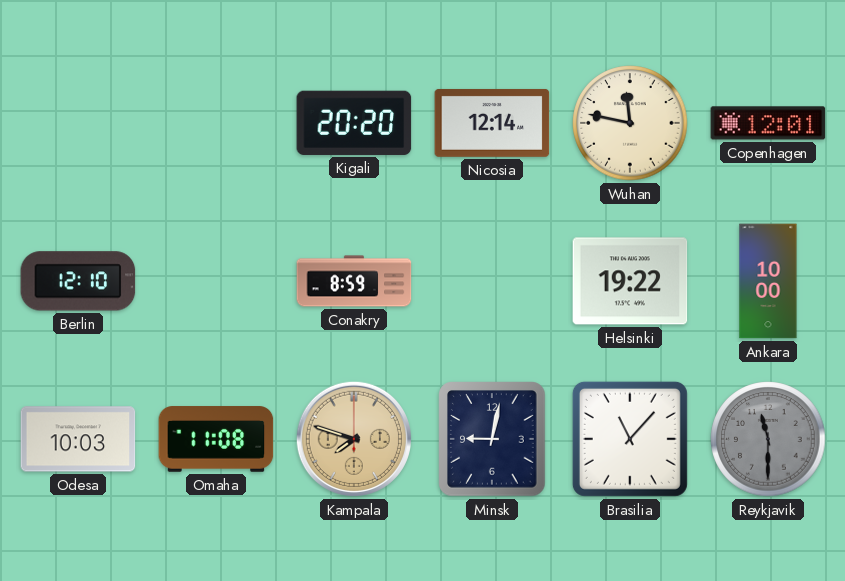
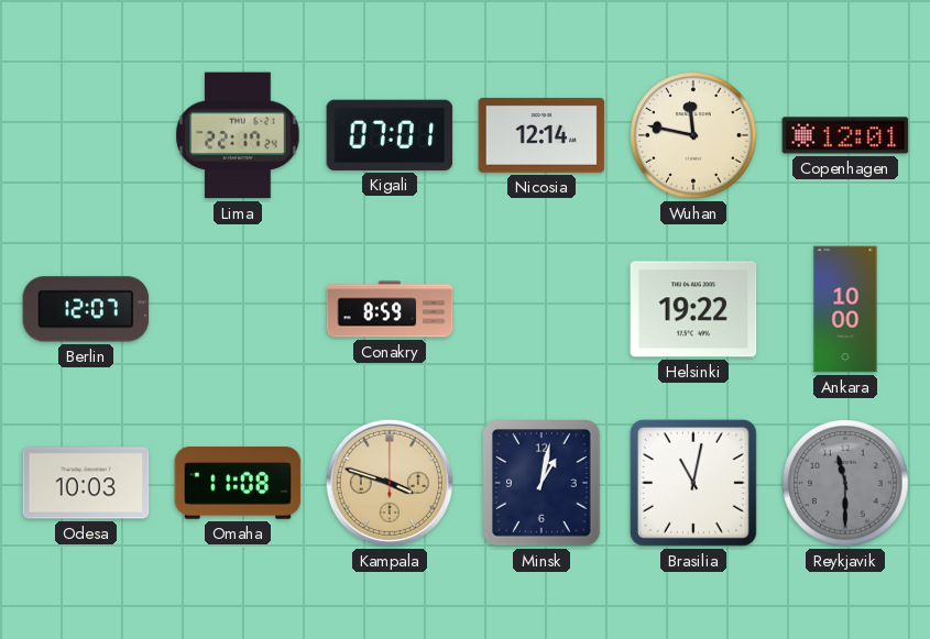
Lima: none -> 22:17
Kigali: 20:20 -> 07:01
Berlin: 12:10 -> 12:07
Kampala: 7:48 -> 3:48
Minsk: 9:02 -> 1:02
Brasilia: 11:07 -> 11:02
